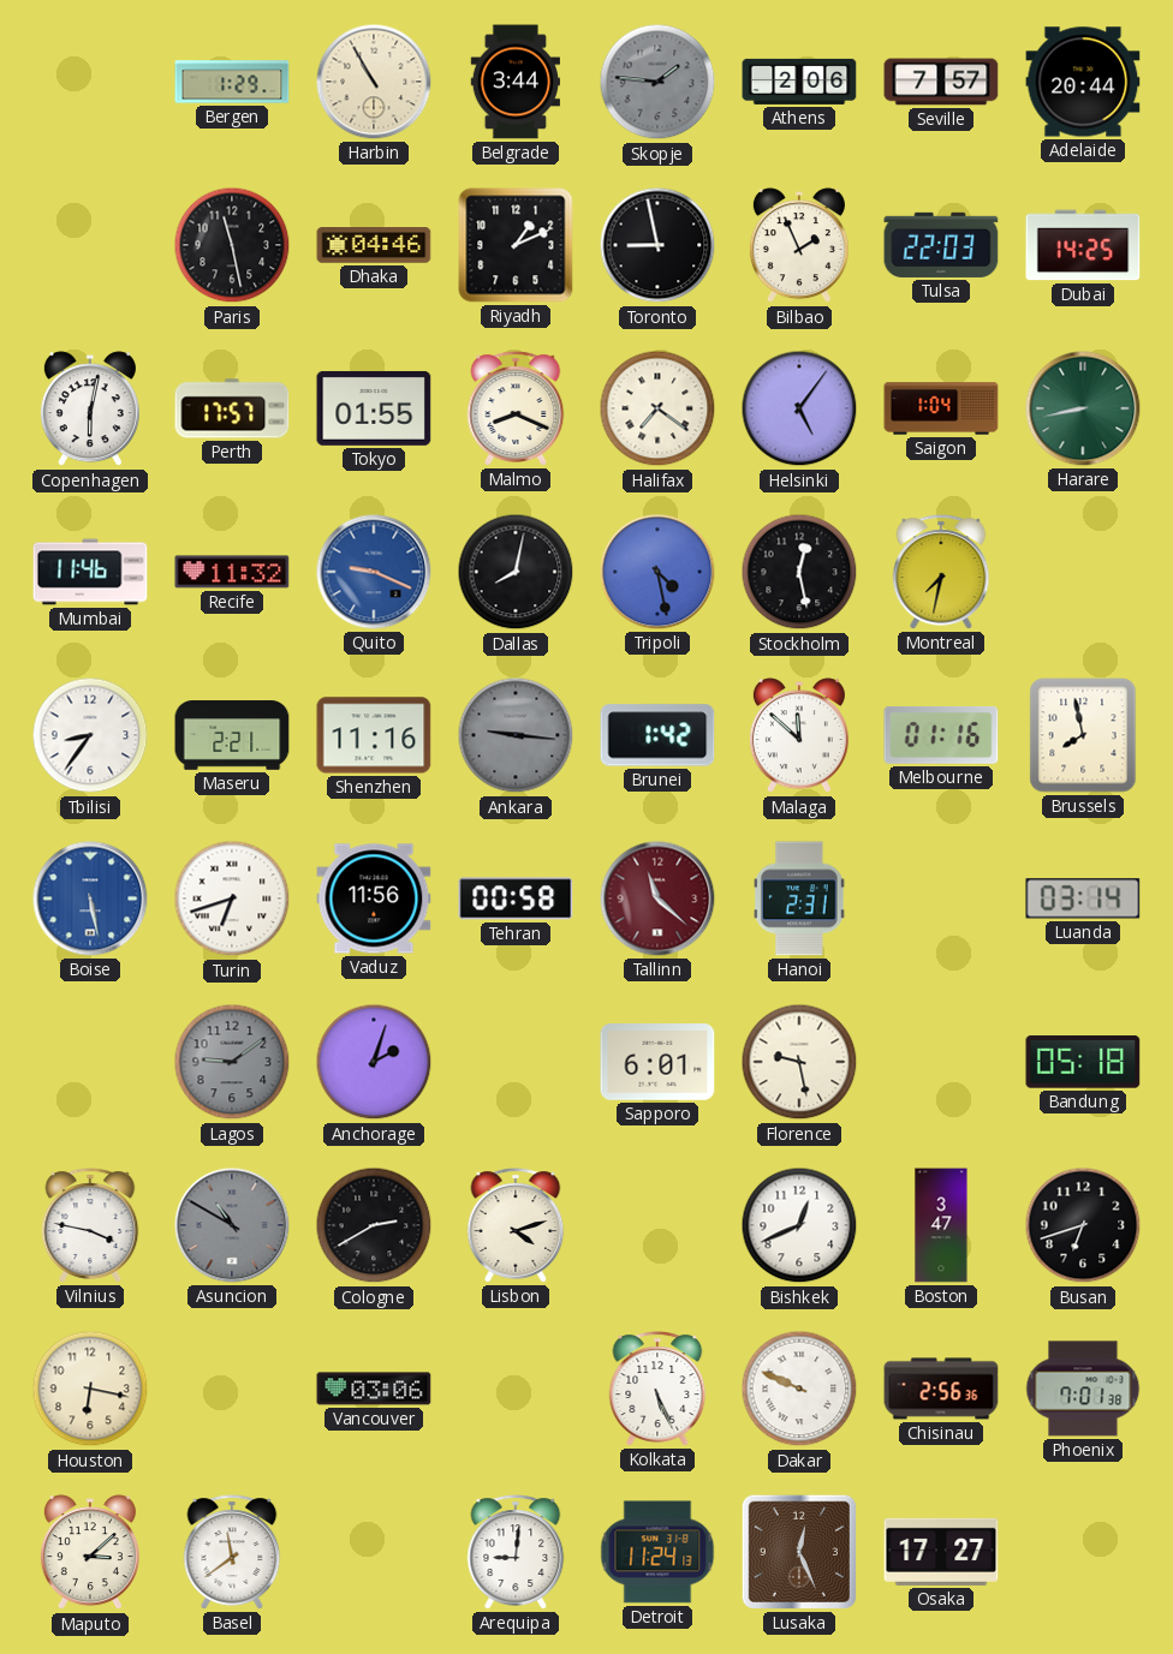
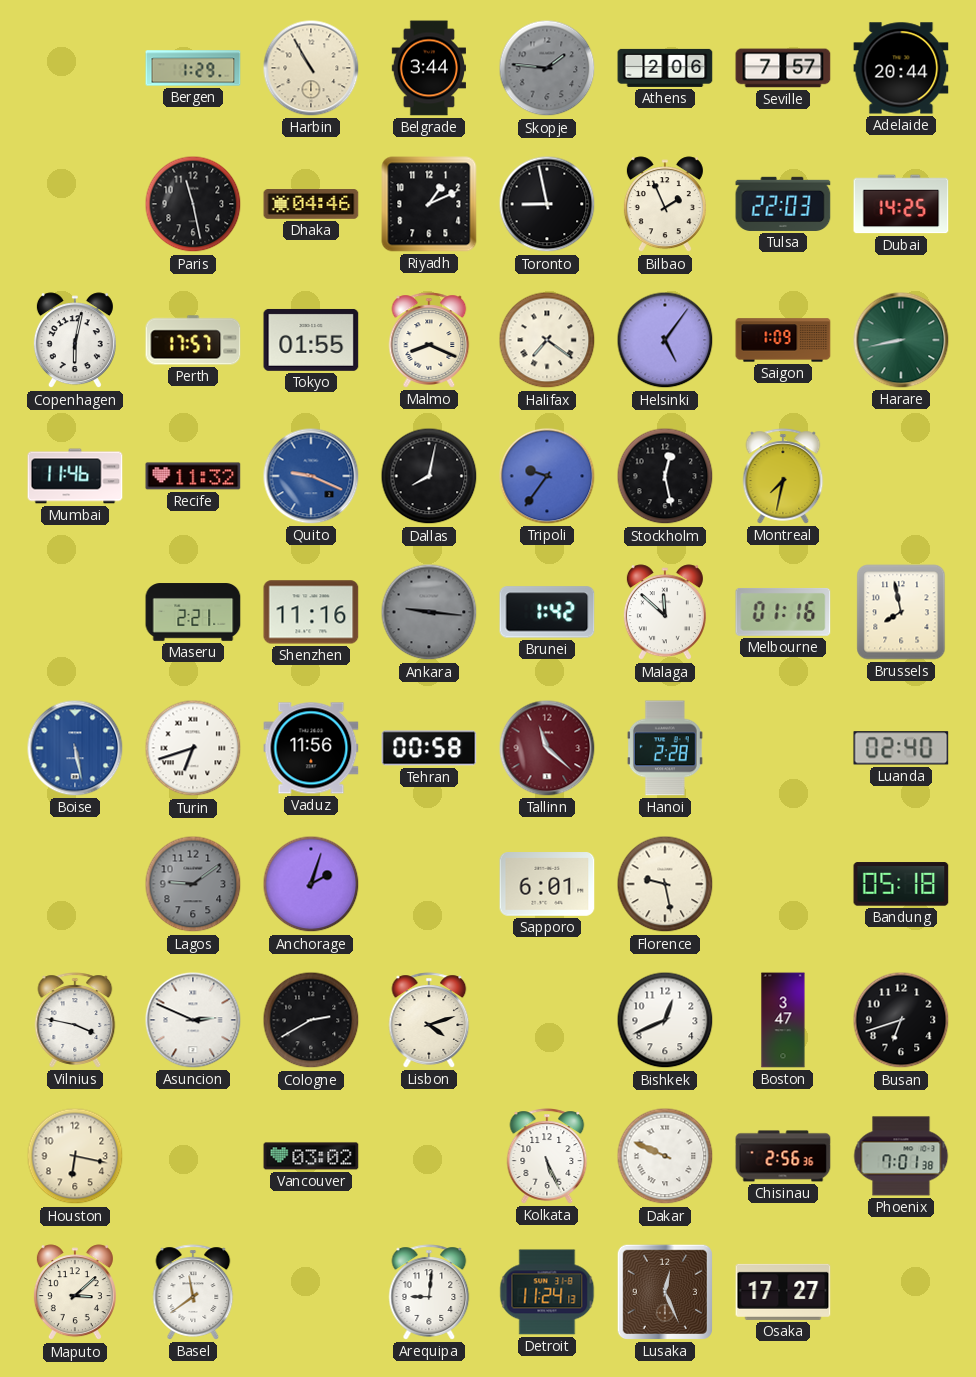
Saigon: 1:04 -> 1:09
Tripoli: 4:28 -> 9:36
Tbilisi: 8:36 -> none
Hanoi: 2:31 -> 2:28
Luanda: 03:14 -> 02:40
Asuncion: 10:50 -> 2:49
Asuncion dial: grey -> white
Vancouver: 03:06 -> 03:02
